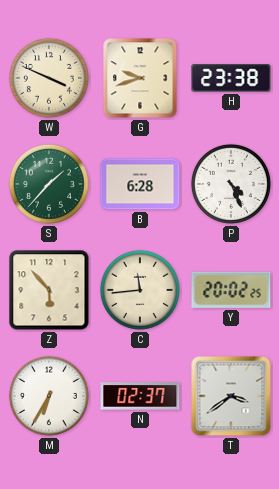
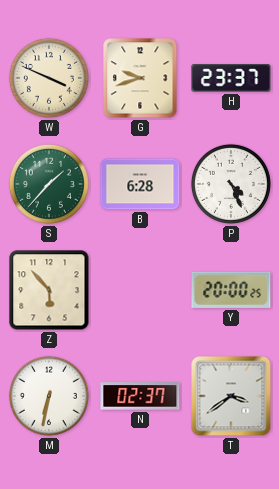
H: 23:38 -> 23:37
C: 11:44 -> none
Y: 20:02 -> 20:00
M: 6:35 -> 6:32
